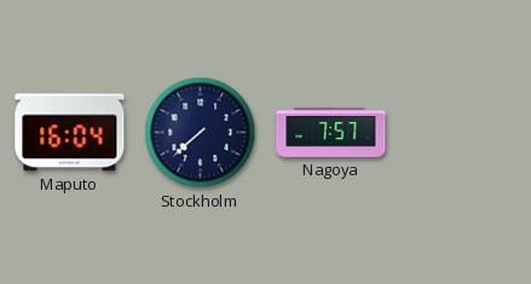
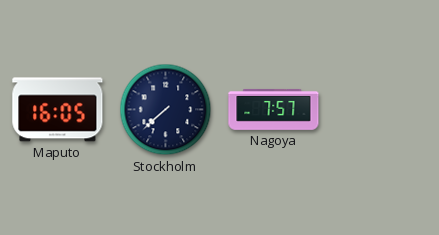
Maputo: 16:04 -> 16:05
